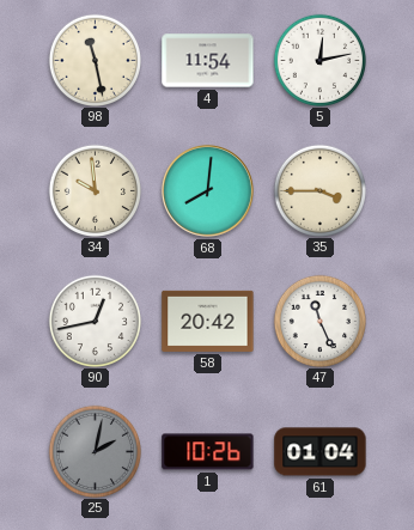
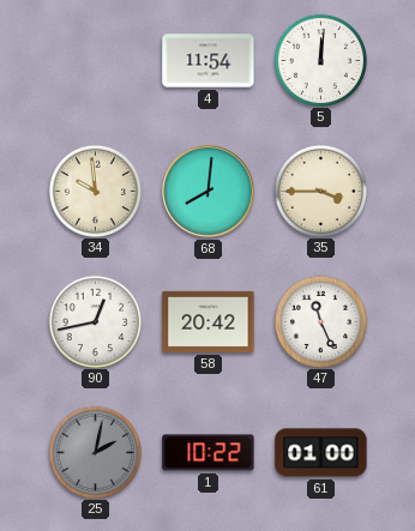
98: 11:28 -> none
5: 12:13 -> 12:01
1: 10:26 -> 10:22
61: 01:04 -> 01:00
